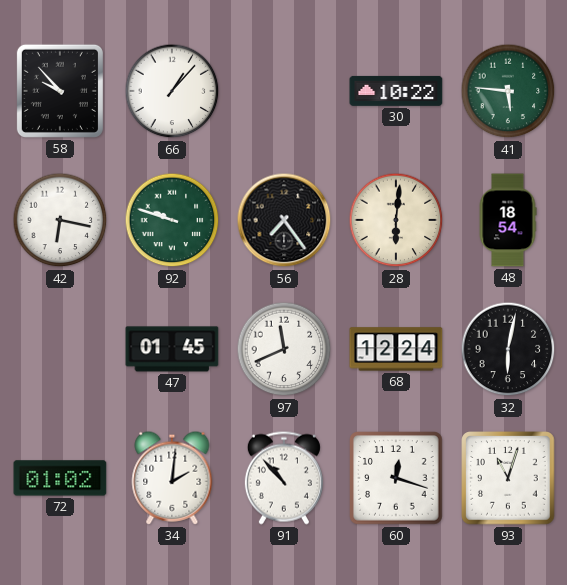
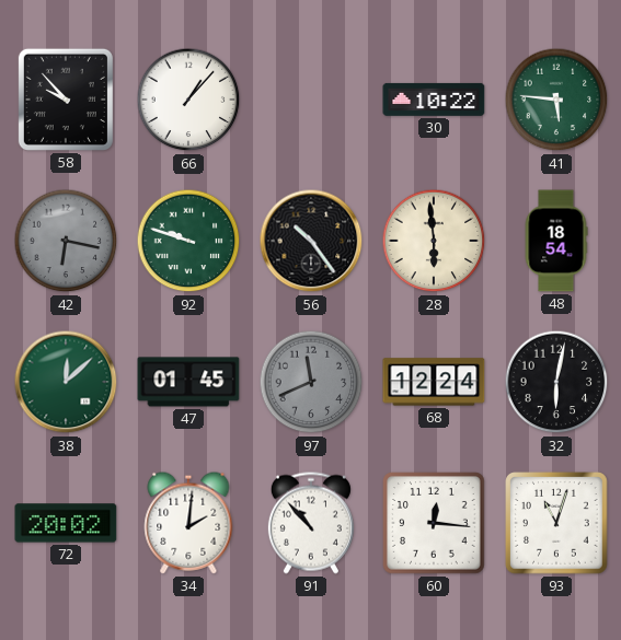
42 dial: white -> grey
56: 7:24 -> 10:24
28: 6:01 -> 5:59
38: none -> 12:08
97 dial: white -> grey
72: 01:02 -> 20:02
60: 12:18 -> 12:16
